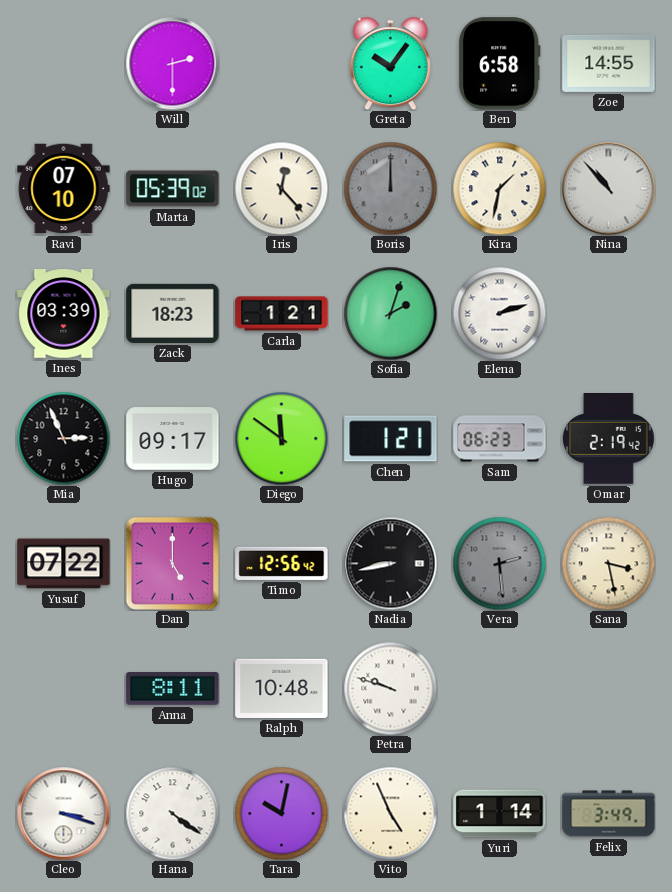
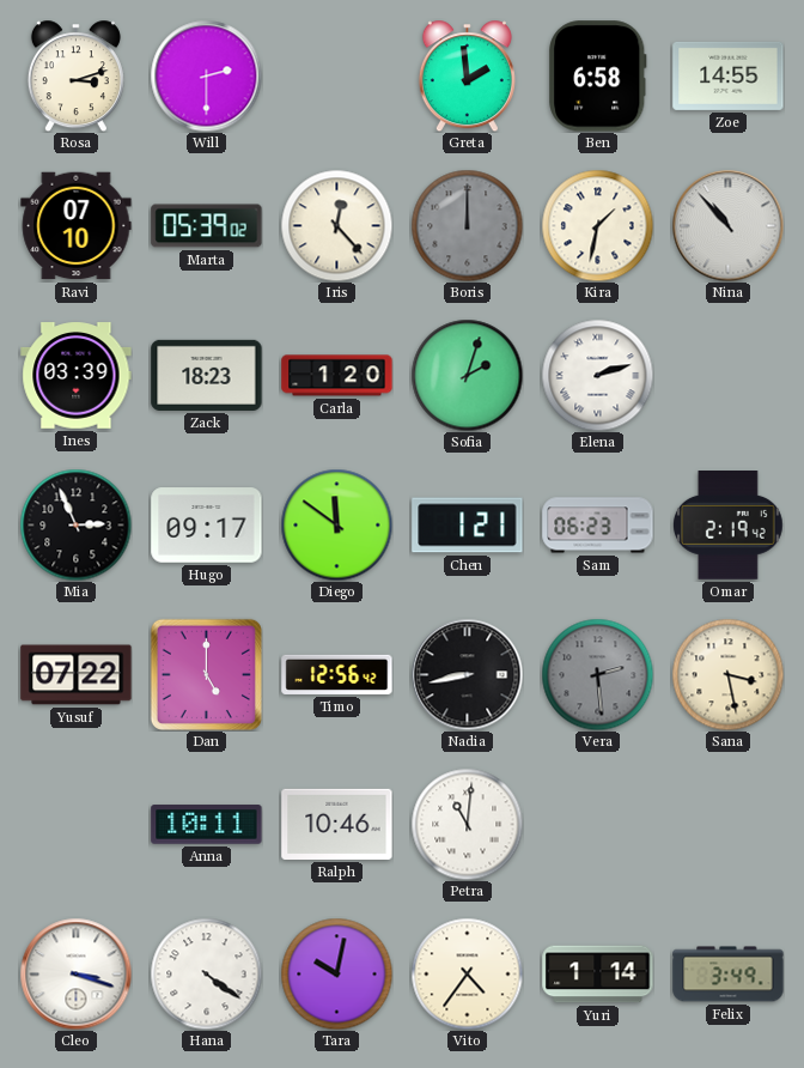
Rosa: none -> 3:12
Greta: 10:06 -> 1:59
Carla: 1:21 -> 1:20
Anna: 8:11 -> 10:11
Ralph: 10:48 -> 10:46
Petra: 9:48 -> 11:01
Vito: 4:56 -> 4:36
